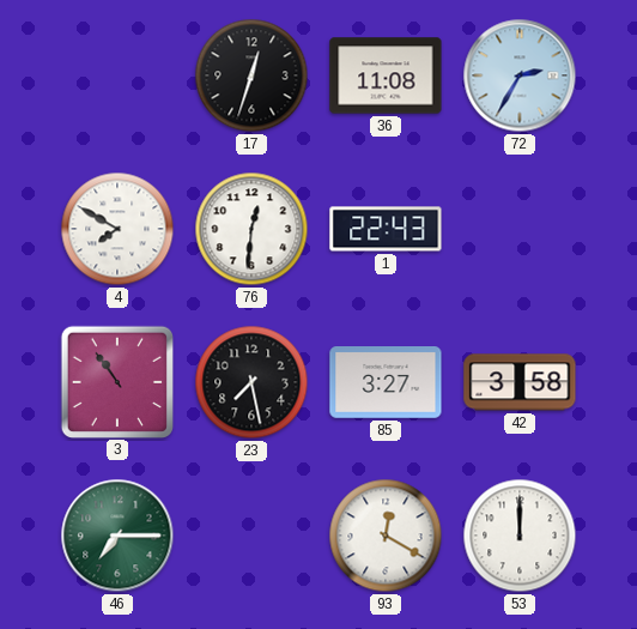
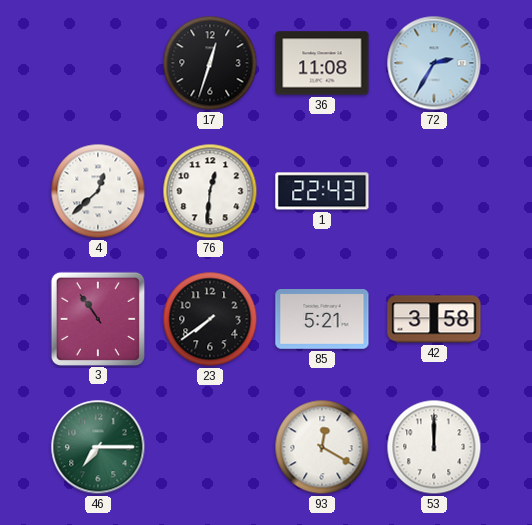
4: 7:50 -> 12:38
23: 7:28 -> 7:39
85: 3:27 -> 5:21
